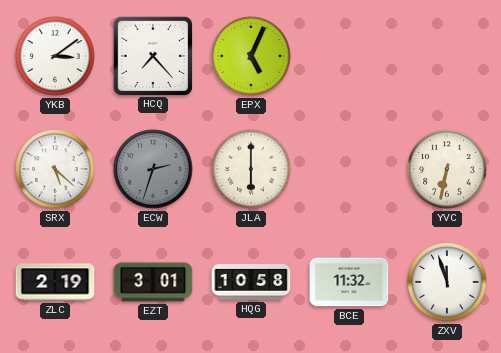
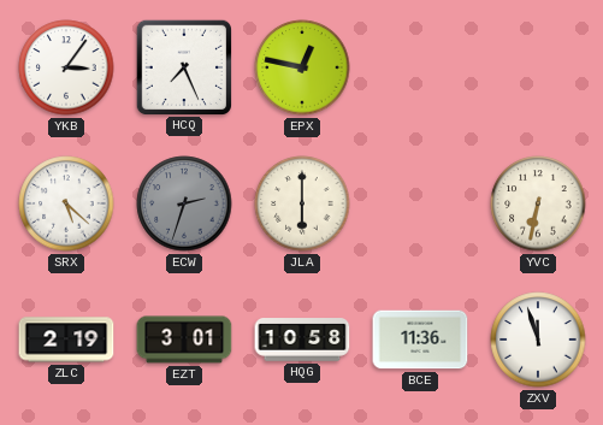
YKB: 3:09 -> 3:06
HCQ: 7:23 -> 7:26
EPX: 5:04 -> 12:47
BCE: 11:32 -> 11:36
